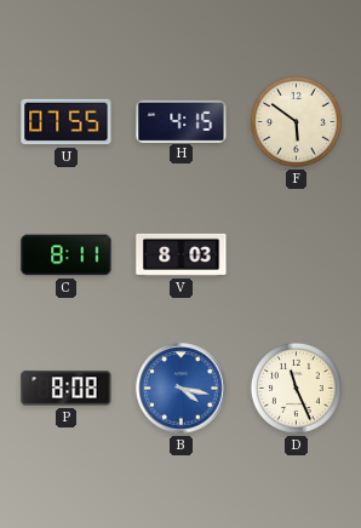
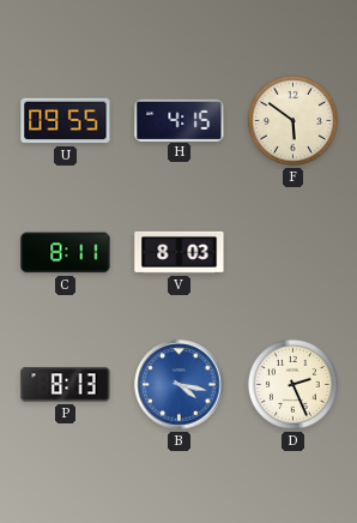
U: 07:55 -> 09:55
P: 8:08 -> 8:13
D: 11:26 -> 2:26
